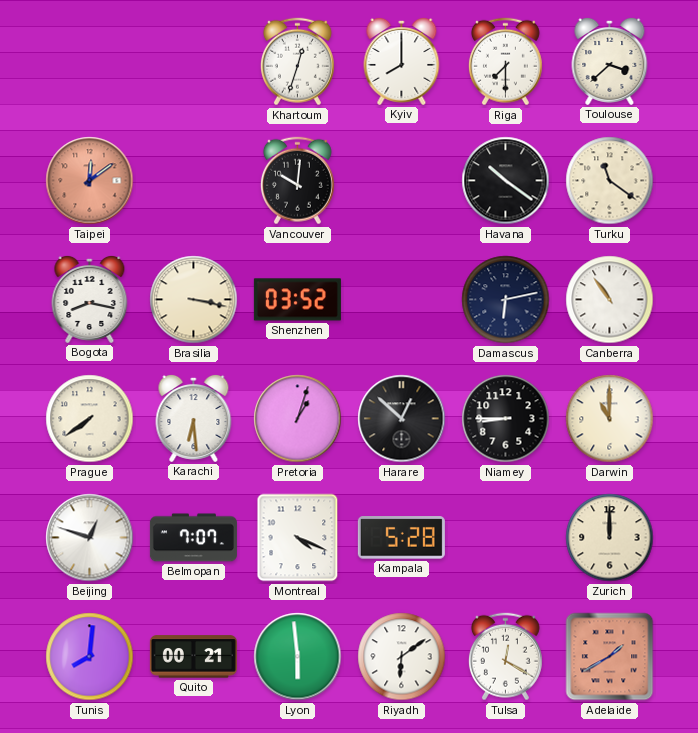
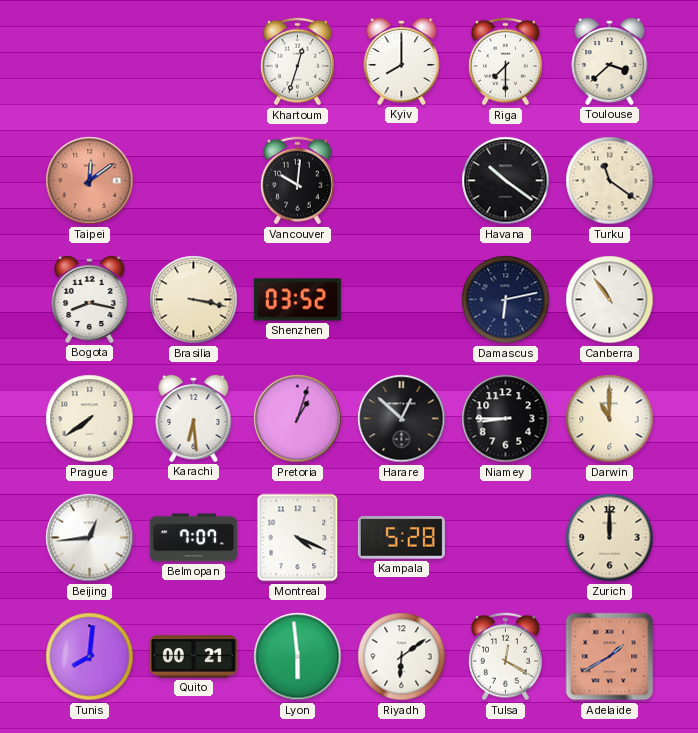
Beijing: 12:48 -> 12:44
